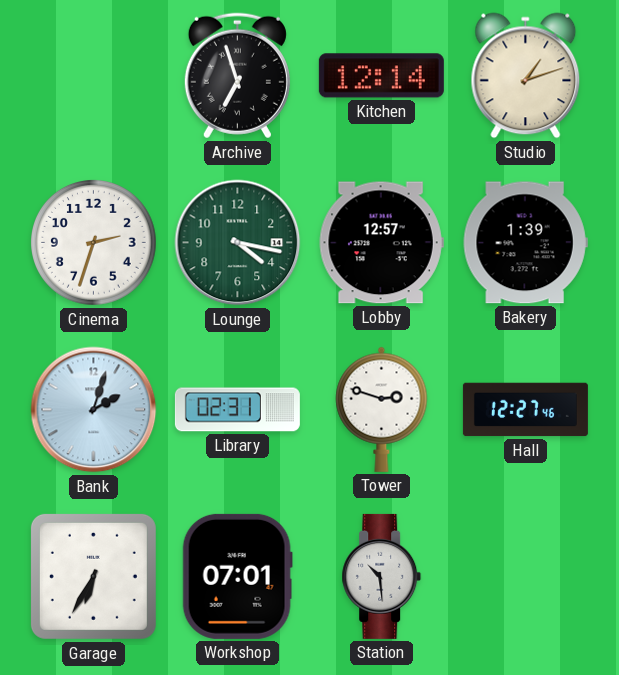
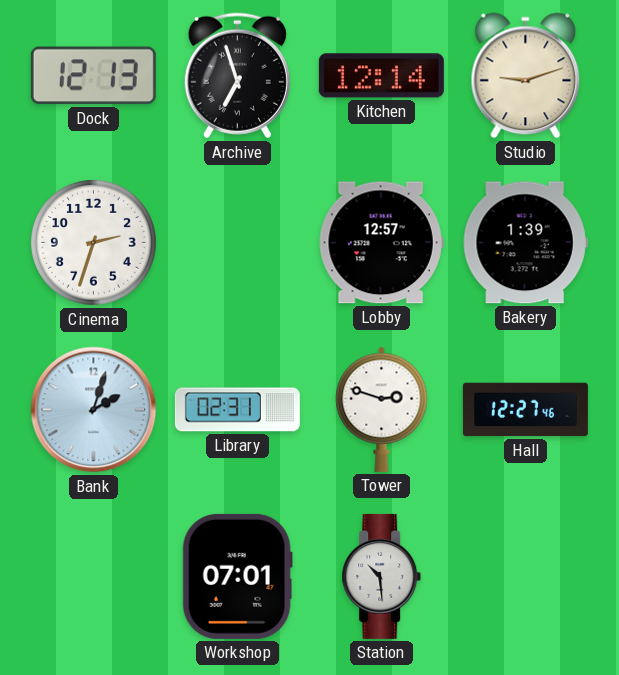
Dock: none -> 12:13
Studio: 1:12 -> 9:12
Lounge: 4:17 -> none
Garage: 6:35 -> none
